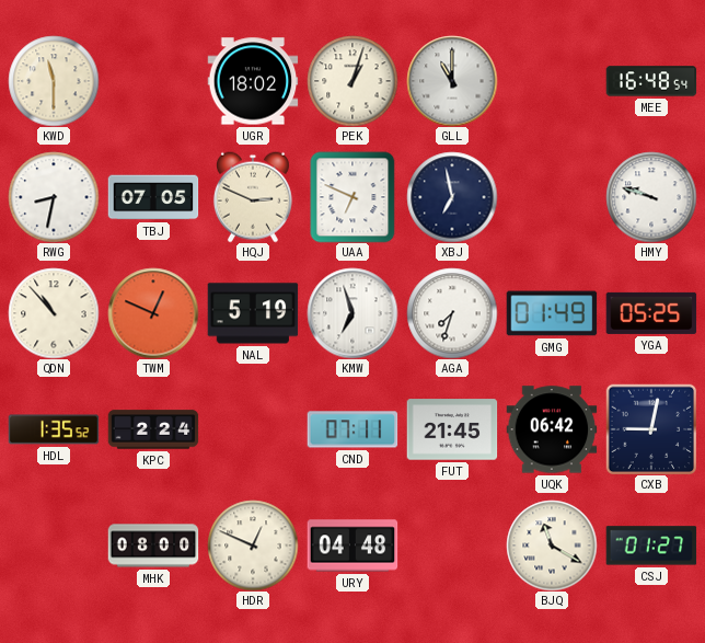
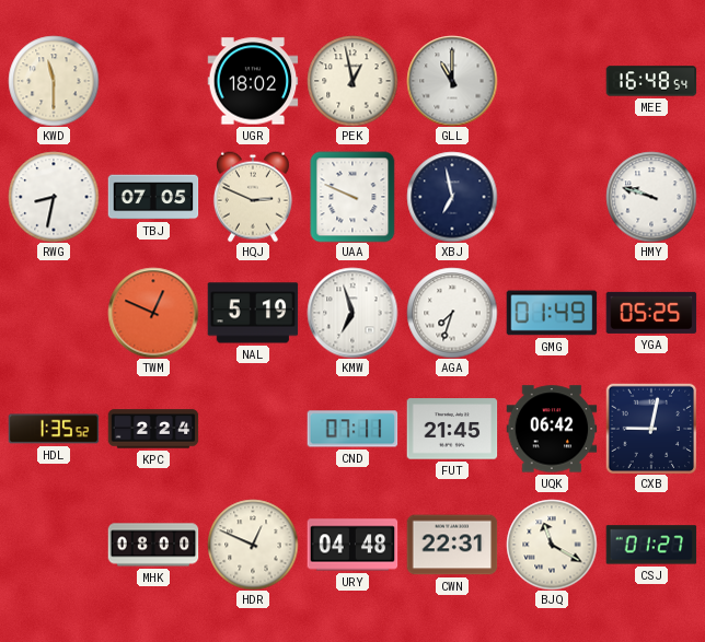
PEK: 1:03 -> 12:58
UAA: 6:49 -> 9:49
QDN: 10:53 -> none
CWN: none -> 22:31
